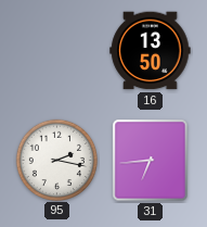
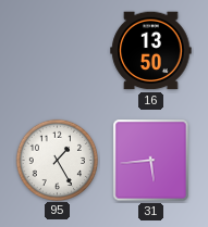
95: 2:17 -> 1:25
31: 6:44 -> 5:44
